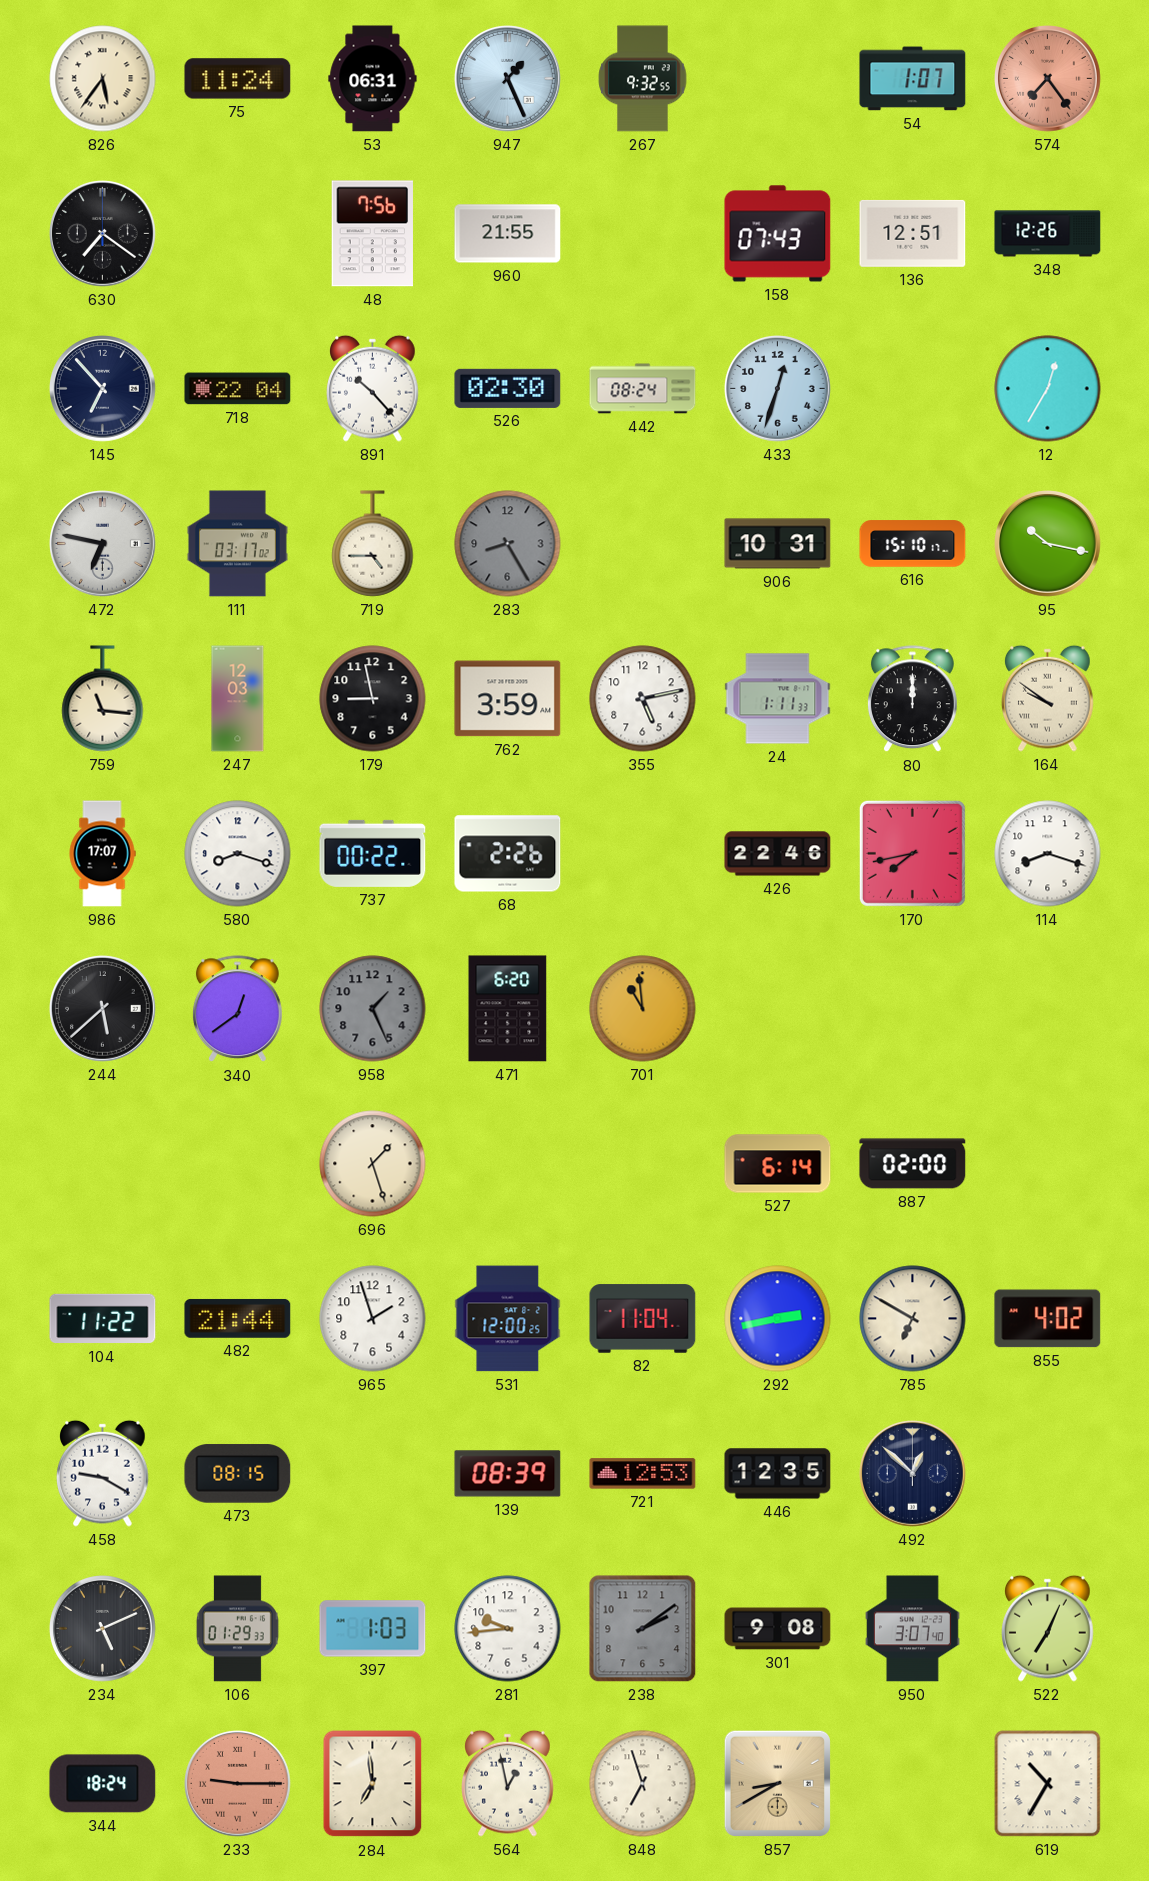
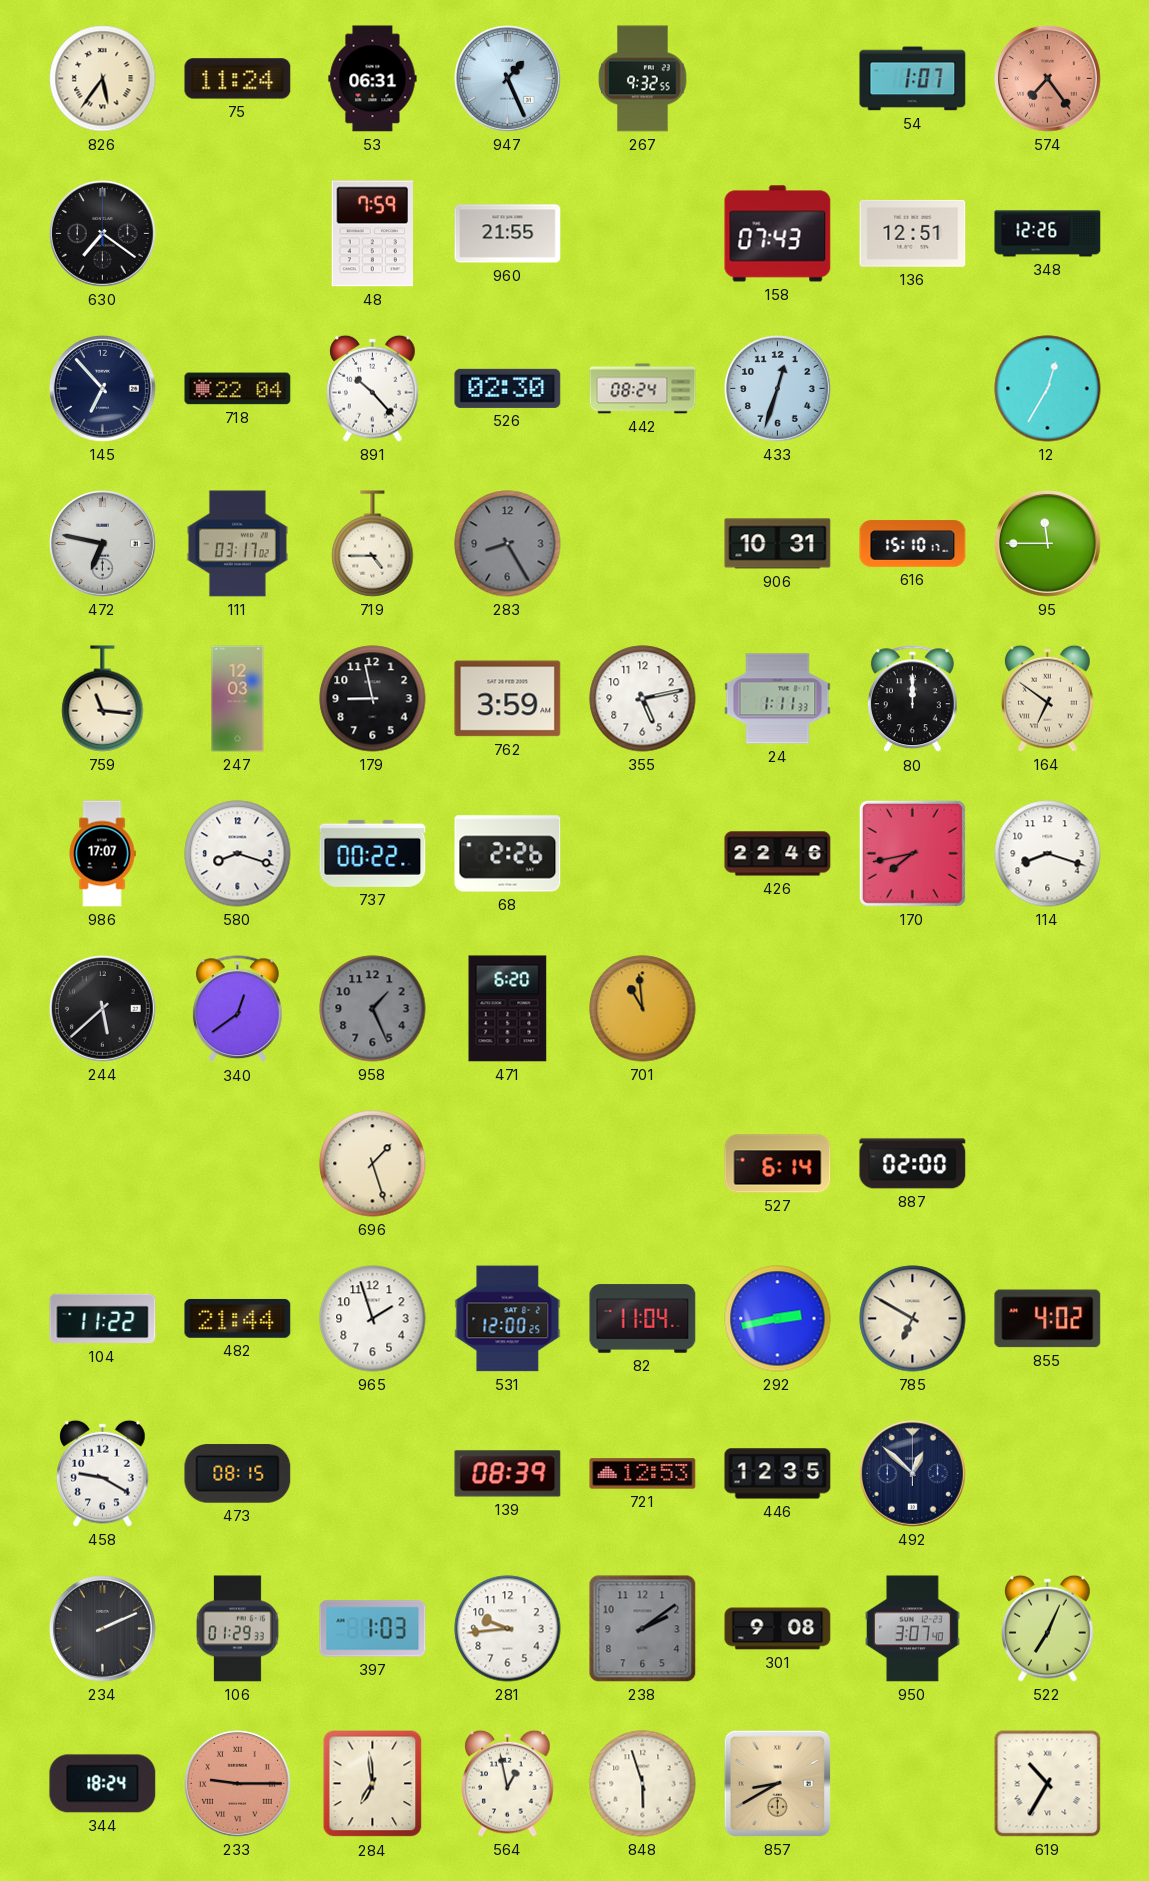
48: 7:56 -> 7:59
95: 10:17 -> 11:45
164: 9:51 -> 6:51
234: 5:11 -> 2:11
848: 6:57 -> 5:57
